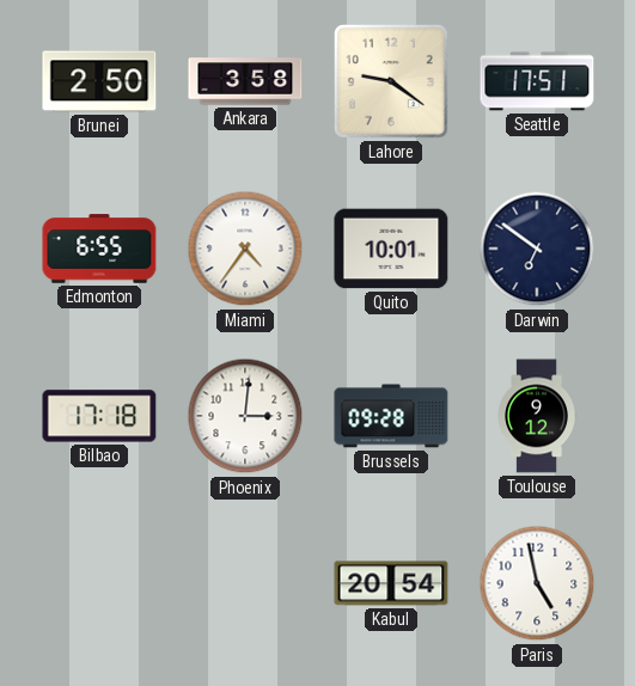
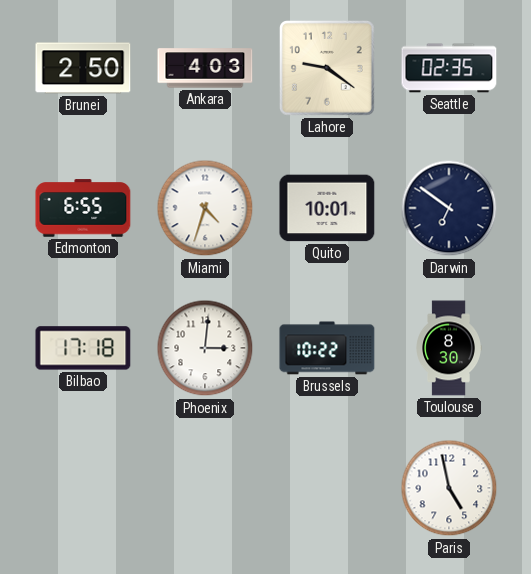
Ankara: 3:58 -> 4:03
Seattle: 17:51 -> 02:35
Miami: 4:36 -> 4:33
Brussels: 09:28 -> 10:22
Toulouse: 9:12 -> 8:30
Kabul: 20:54 -> none
